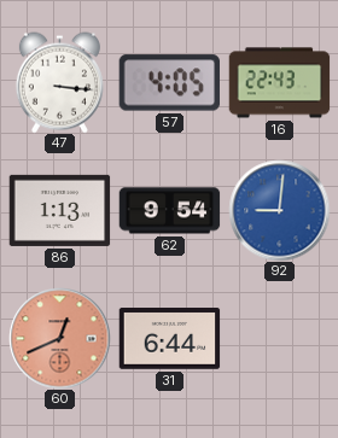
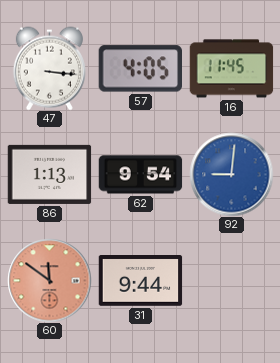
16: 22:43 -> 11:45
60: 12:41 -> 11:51
31: 6:44 -> 9:44
